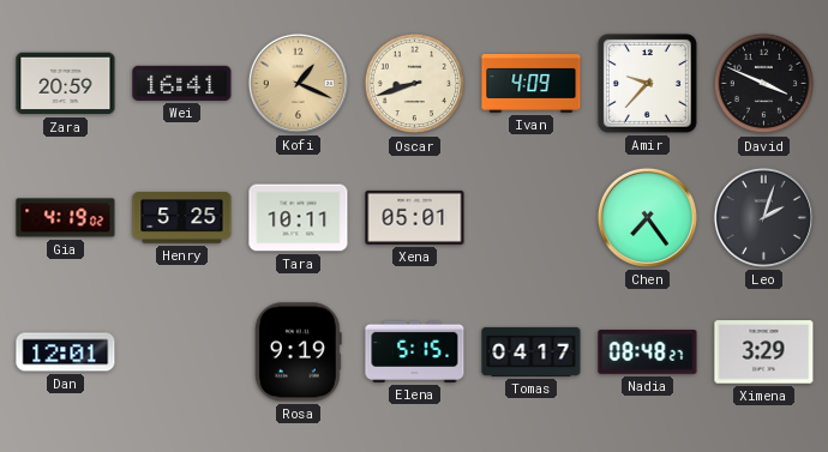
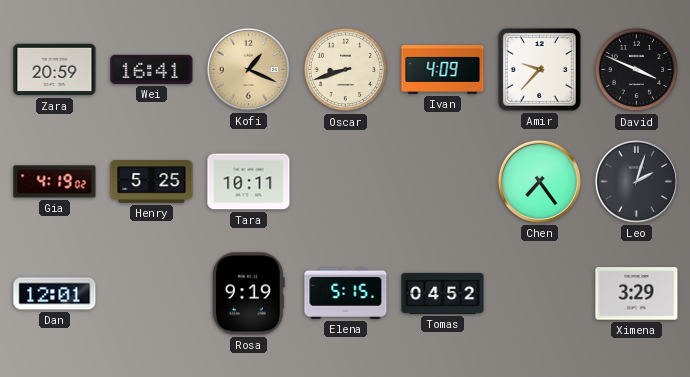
Xena: 05:01 -> none
Tomas: 04:17 -> 04:52
Nadia: 08:48 -> none
